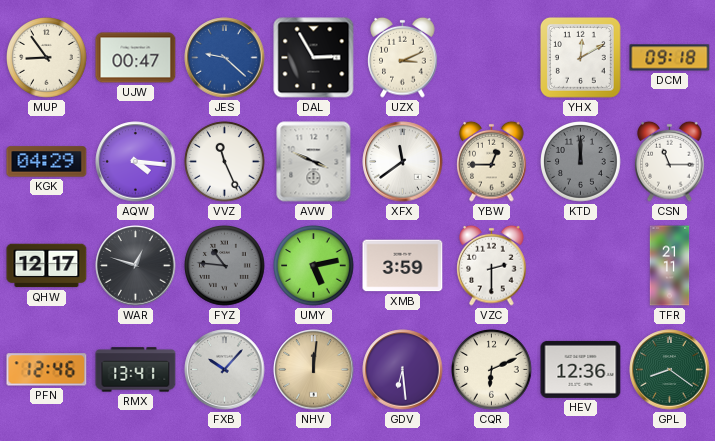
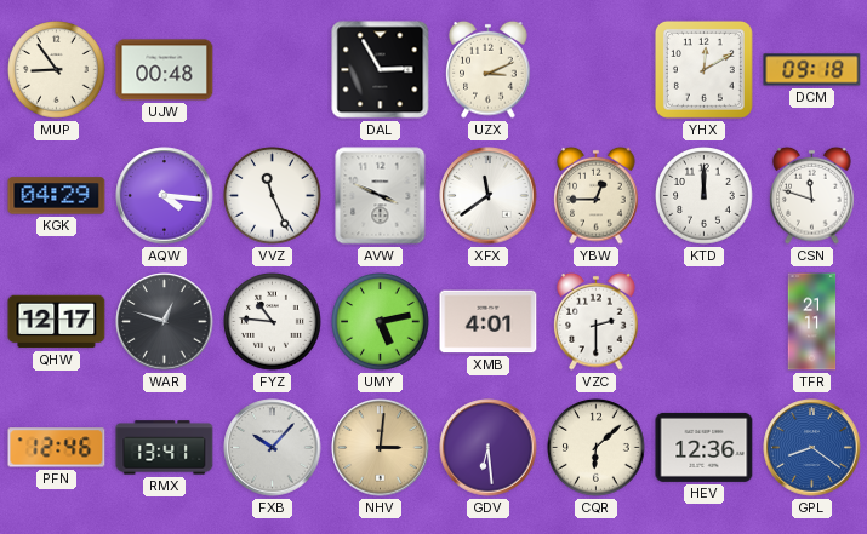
UJW: 00:47 -> 00:48
JES: 9:22 -> none
KTD dial: grey -> white
CSN: 11:15 -> 11:48
FYZ dial: grey -> white
XMB: 3:59 -> 4:01
NHV: 12:01 -> 3:01
CQR: 6:11 -> 6:08
GPL dial: green -> blue
